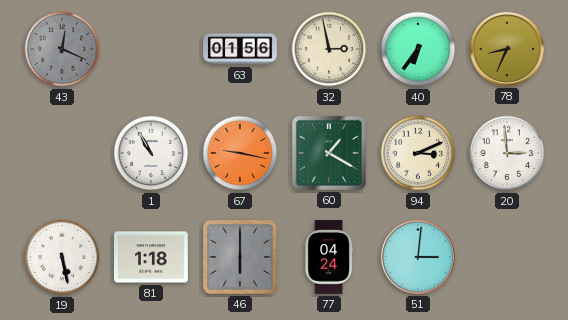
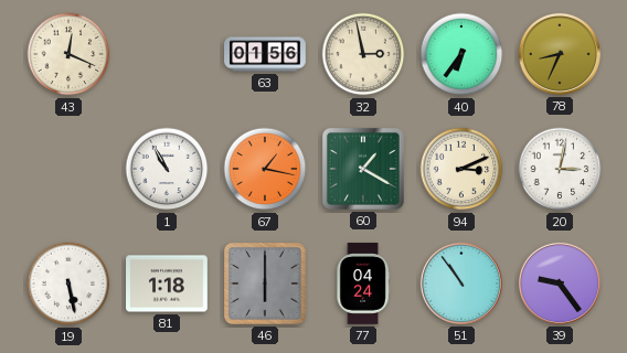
43 dial: grey -> cream
67: 9:17 -> 1:17
20: 2:59 -> 3:02
51: 3:01 -> 10:54
39: none -> 9:24
